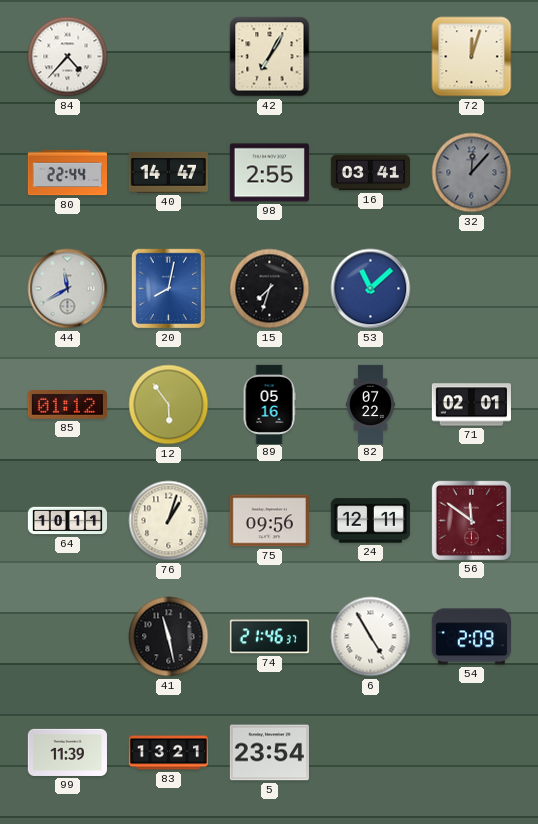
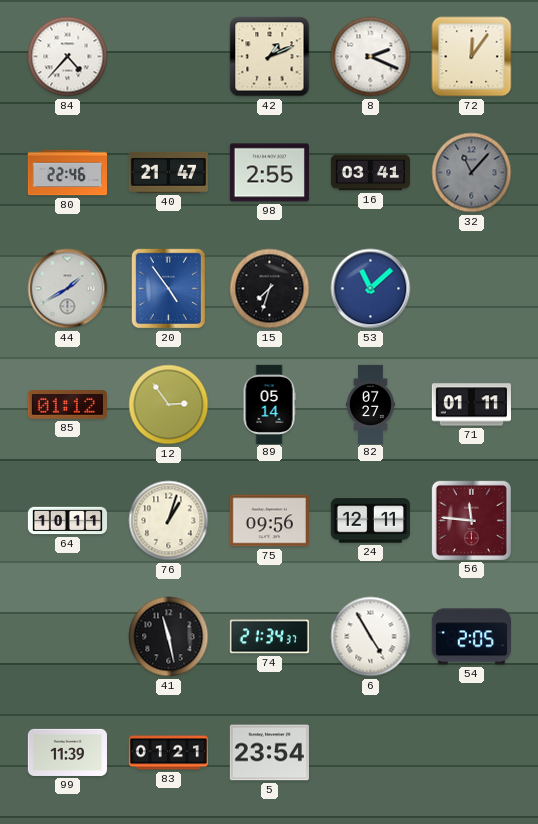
42: 7:05 -> 1:11
8: none -> 2:19
72: 12:03 -> 12:06
80: 22:44 -> 22:46
40: 14:47 -> 21:47
32: 12:07 -> 11:07
44: 11:40 -> 1:40
20: 8:02 -> 4:54
12: 5:54 -> 2:54
89: 05:16 -> 05:14
82: 07:22 -> 07:27
71: 02:01 -> 01:11
56: 11:51 -> 11:46
74: 21:46 -> 21:34
54: 2:09 -> 2:05
83: 13:21 -> 01:21
